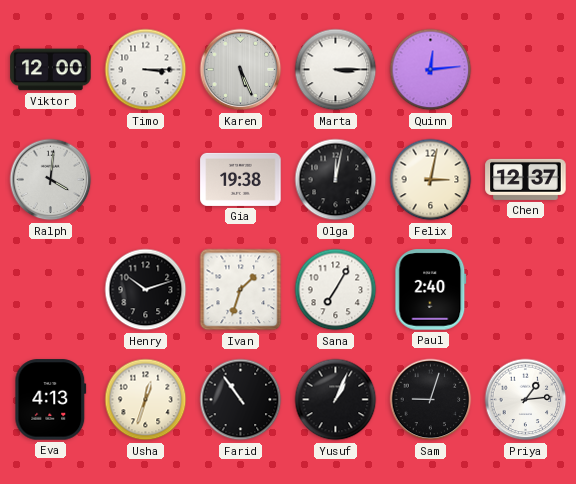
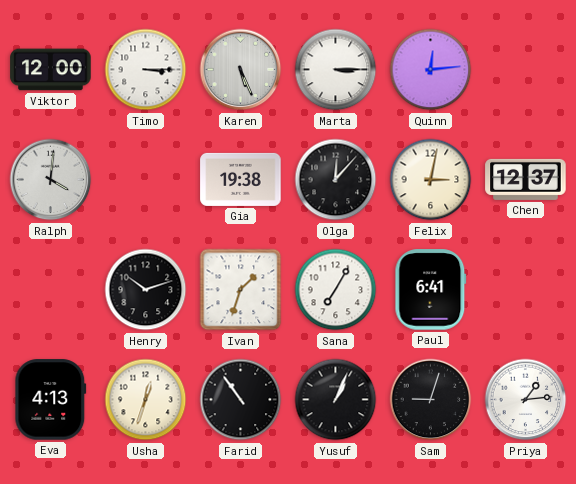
Olga: 12:02 -> 12:07
Paul: 2:40 -> 6:41
